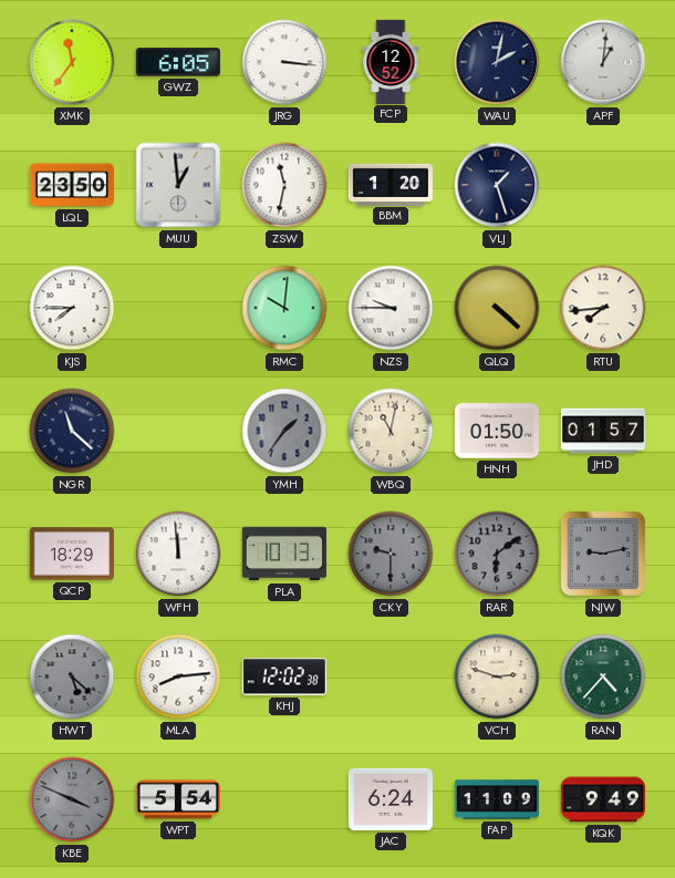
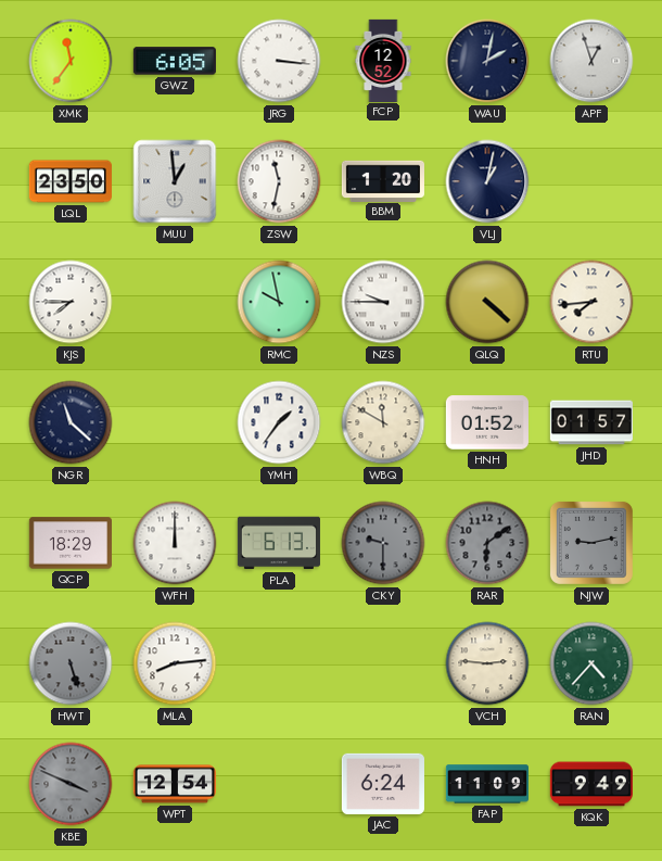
APF: 1:01 -> 12:57
VLJ: 1:27 -> 1:02
RMC: 10:01 -> 9:58
YMH dial: grey -> white
WBQ: 11:02 -> 11:50
HNH: 01:50 -> 01:52
WFH: 11:59 -> 12:00
PLA: 10:13 -> 6:13
HWT: 5:22 -> 5:27
KHJ: 12:02 -> none
VCH: 2:48 -> 2:46
WPT: 5:54 -> 12:54
